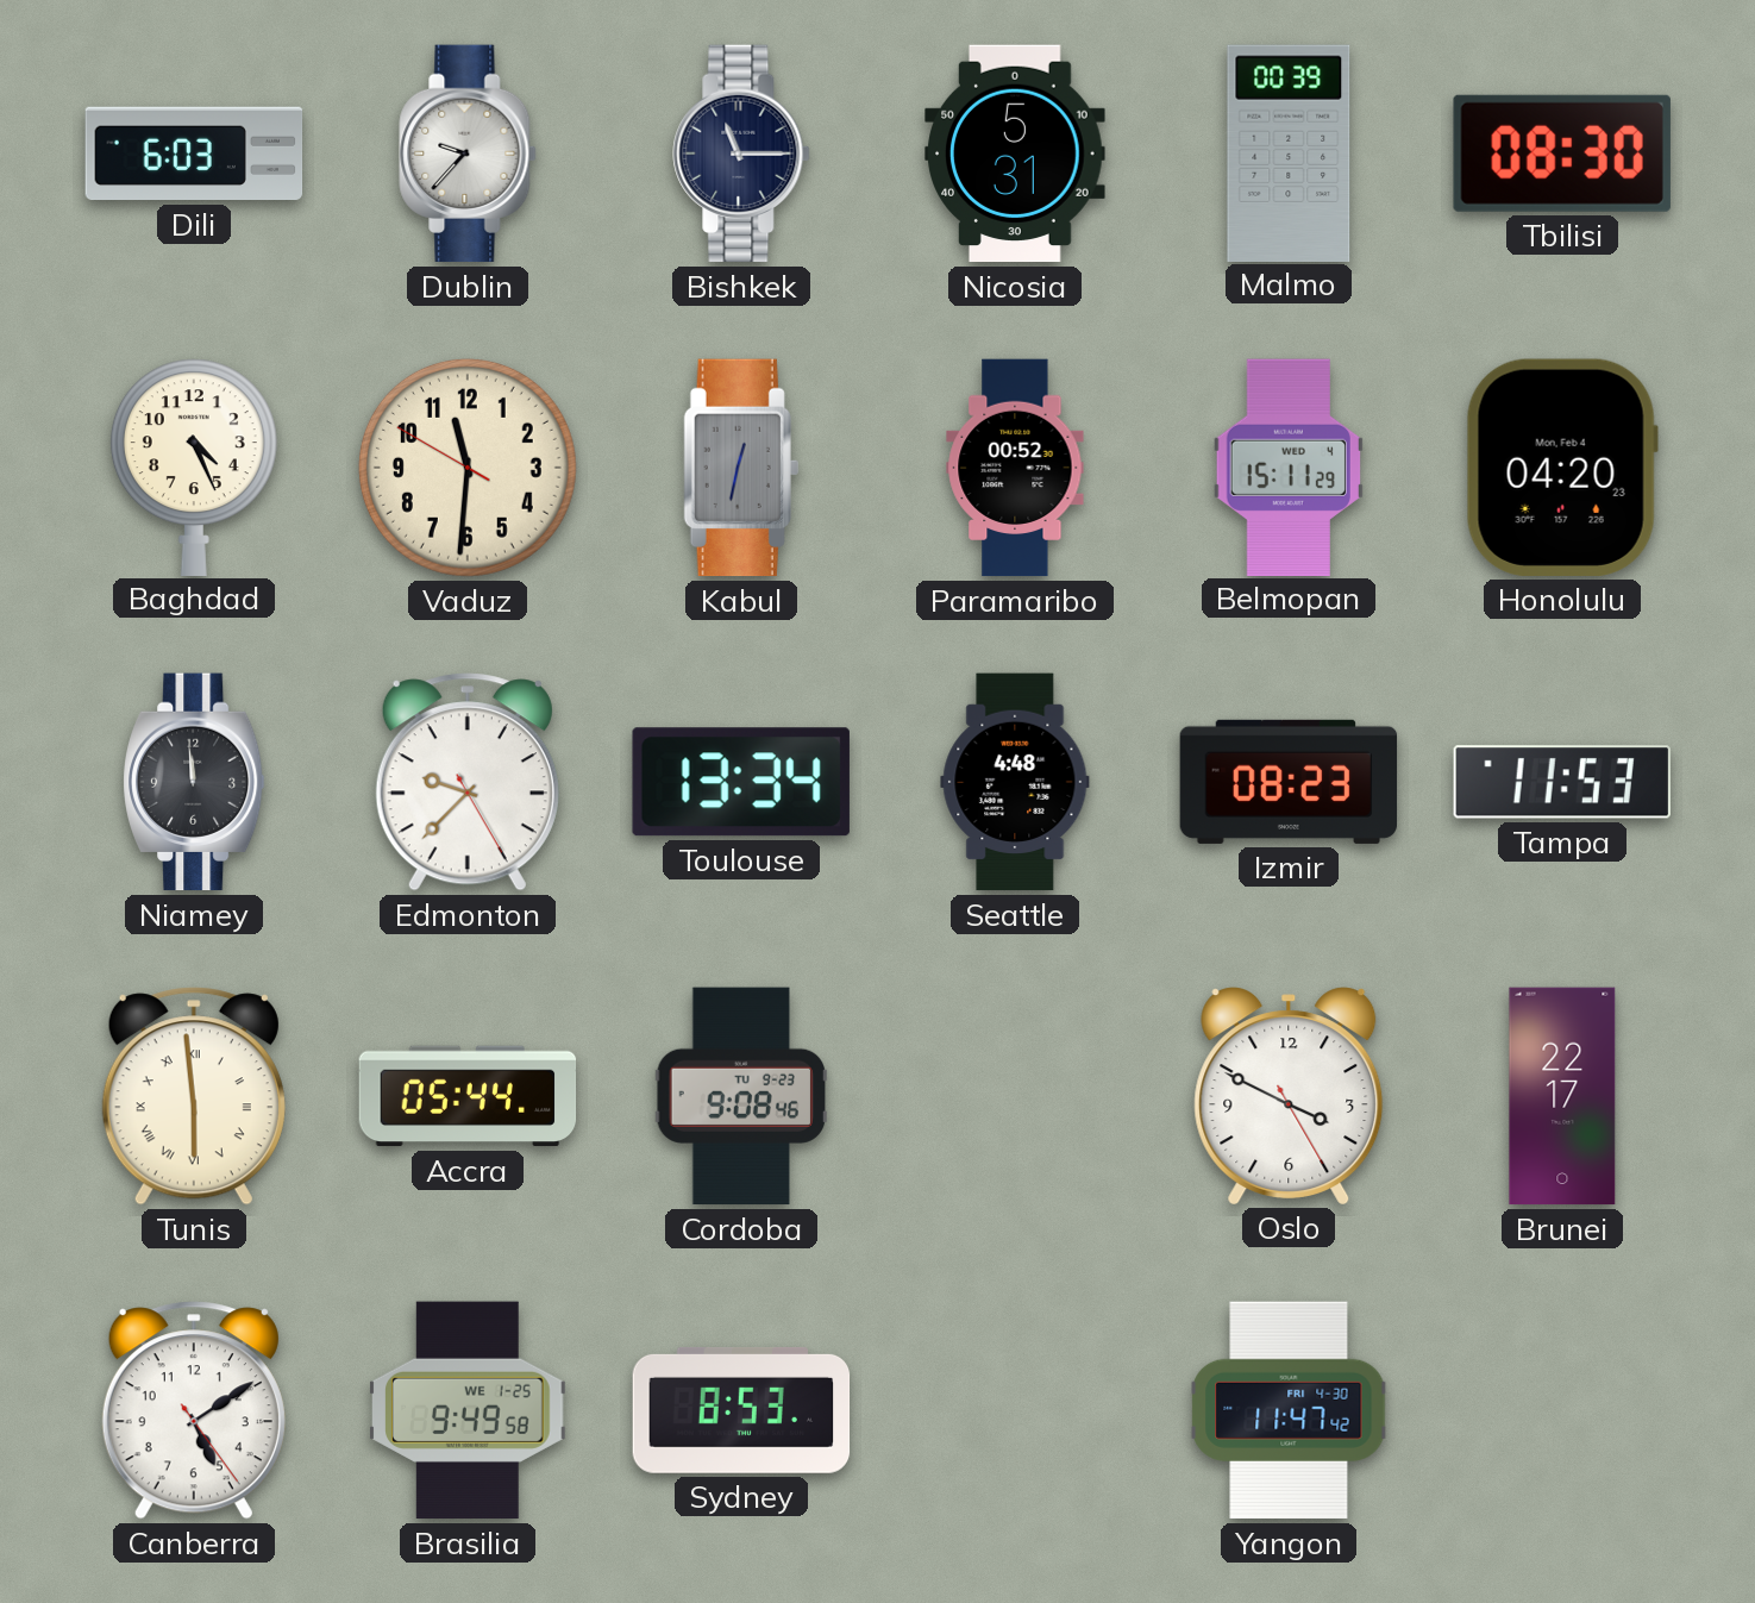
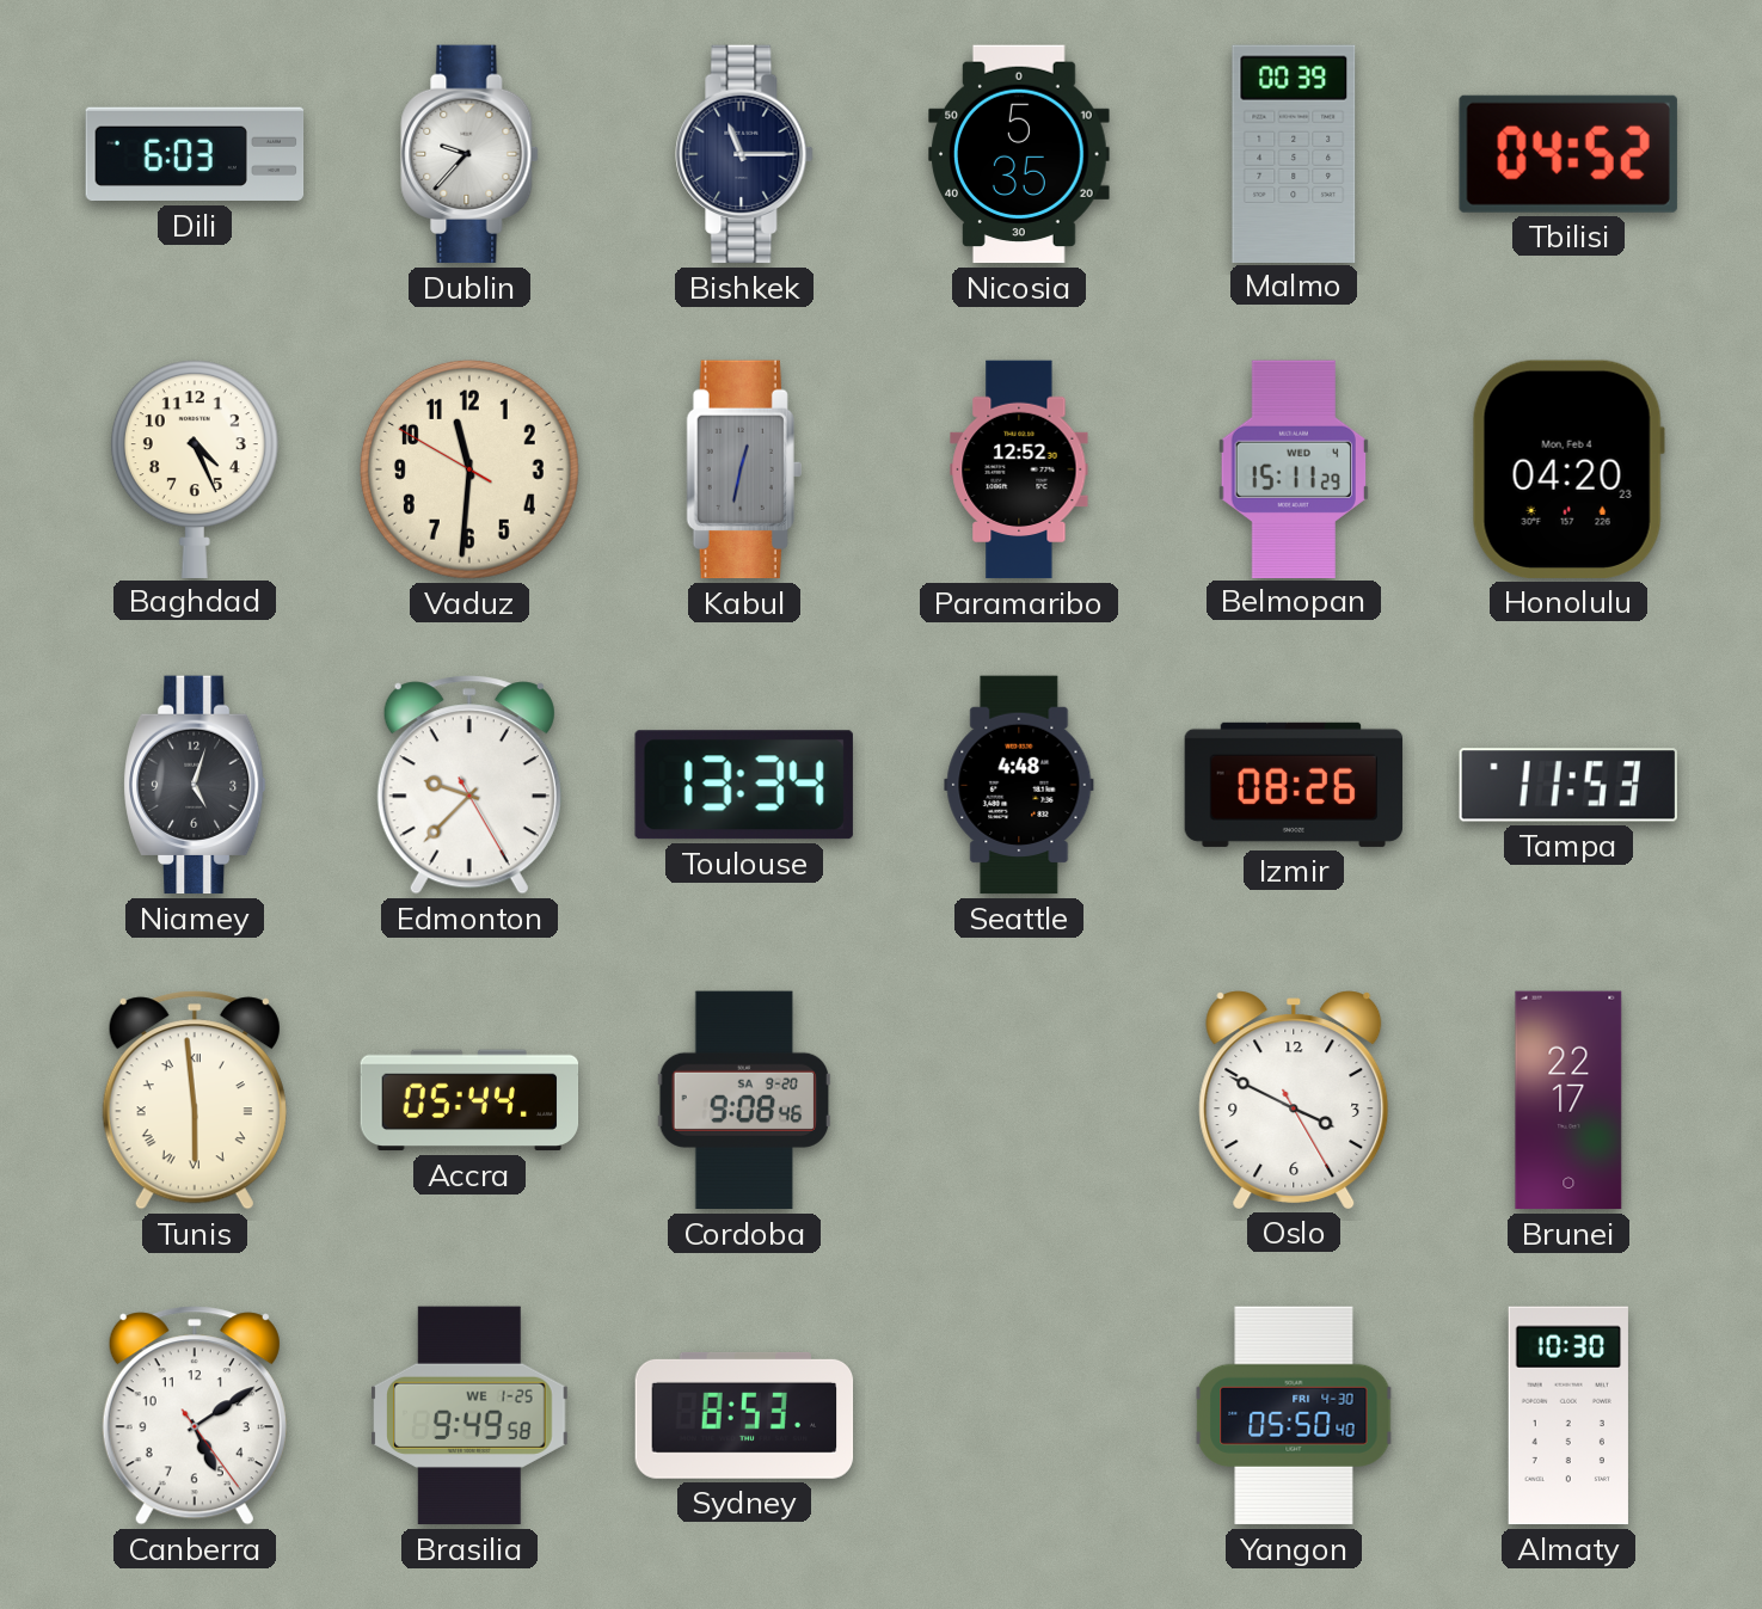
Nicosia: 5:31 -> 5:35
Tbilisi: 08:30 -> 04:52
Paramaribo: 00:52 -> 12:52
Niamey: 11:59 -> 5:03
Izmir: 08:23 -> 08:26
Cordoba date: TU 9-23 -> SA 9-20
Yangon: 11:47 -> 05:50
Almaty: none -> 10:30
